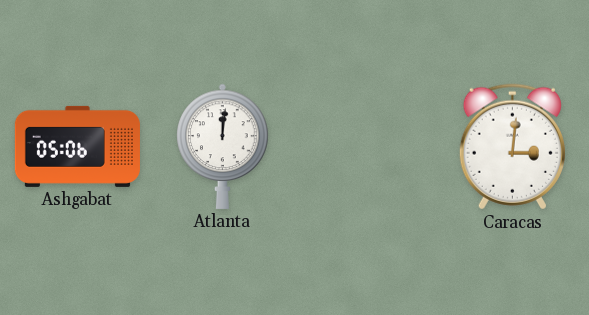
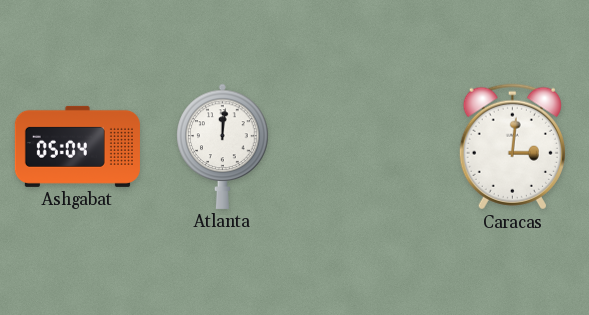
Ashgabat: 05:06 -> 05:04
